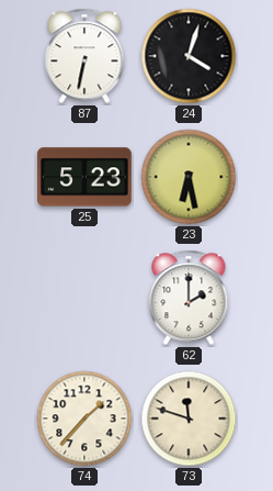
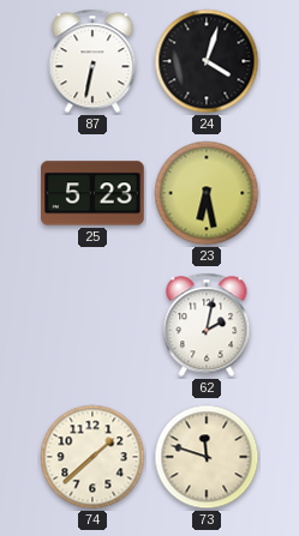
62: 2:00 -> 2:02
74: 1:37 -> 1:38
